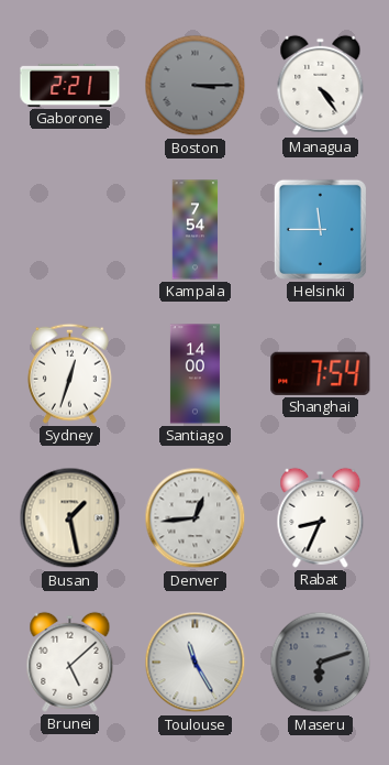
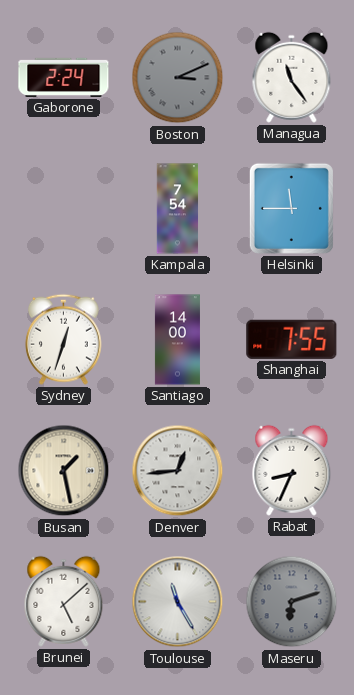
Gaborone: 2:21 -> 2:24
Boston: 3:15 -> 3:11
Managua: 4:24 -> 11:24
Shanghai: 7:54 -> 7:55
